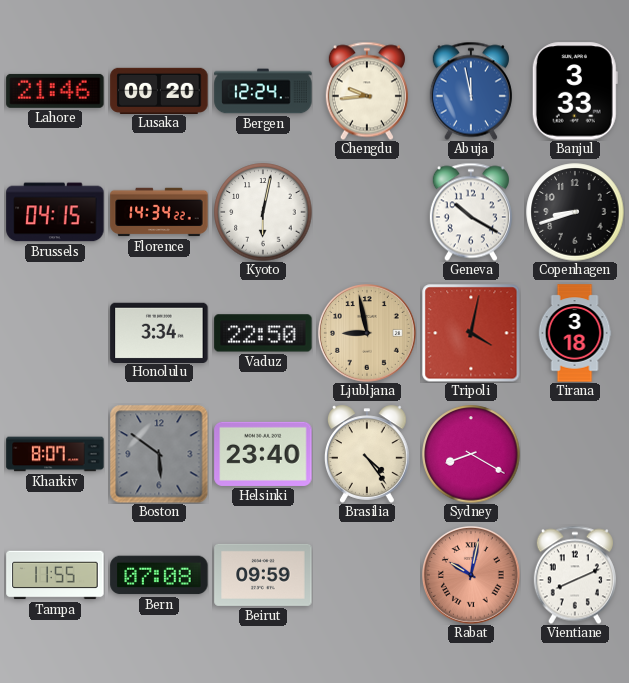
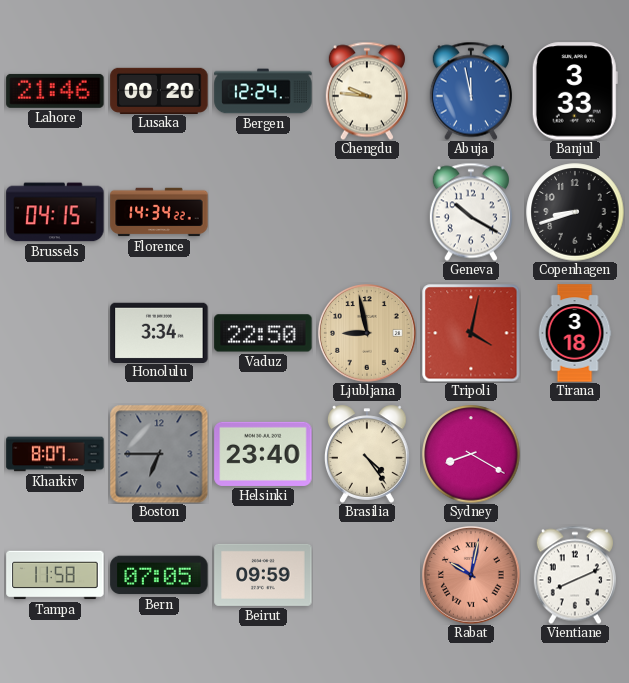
Chengdu: 9:44 -> 9:46
Kyoto: 6:02 -> none
Boston: 5:51 -> 6:45
Tampa: 11:55 -> 11:58
Bern: 07:08 -> 07:05
